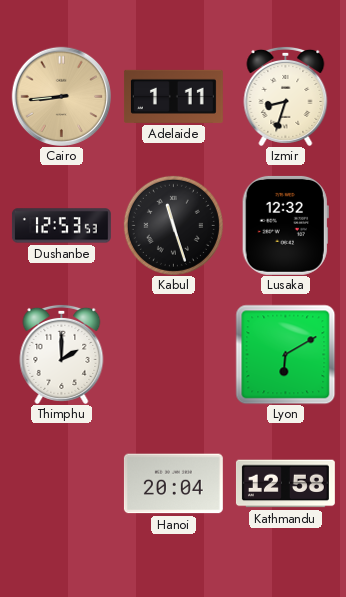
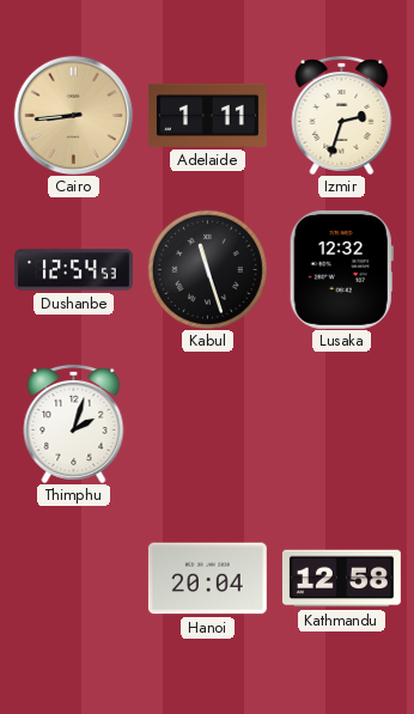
Izmir: 8:33 -> 2:33
Dushanbe: 12:53 -> 12:54
Thimphu: 2:00 -> 2:03
Lyon: 6:10 -> none
